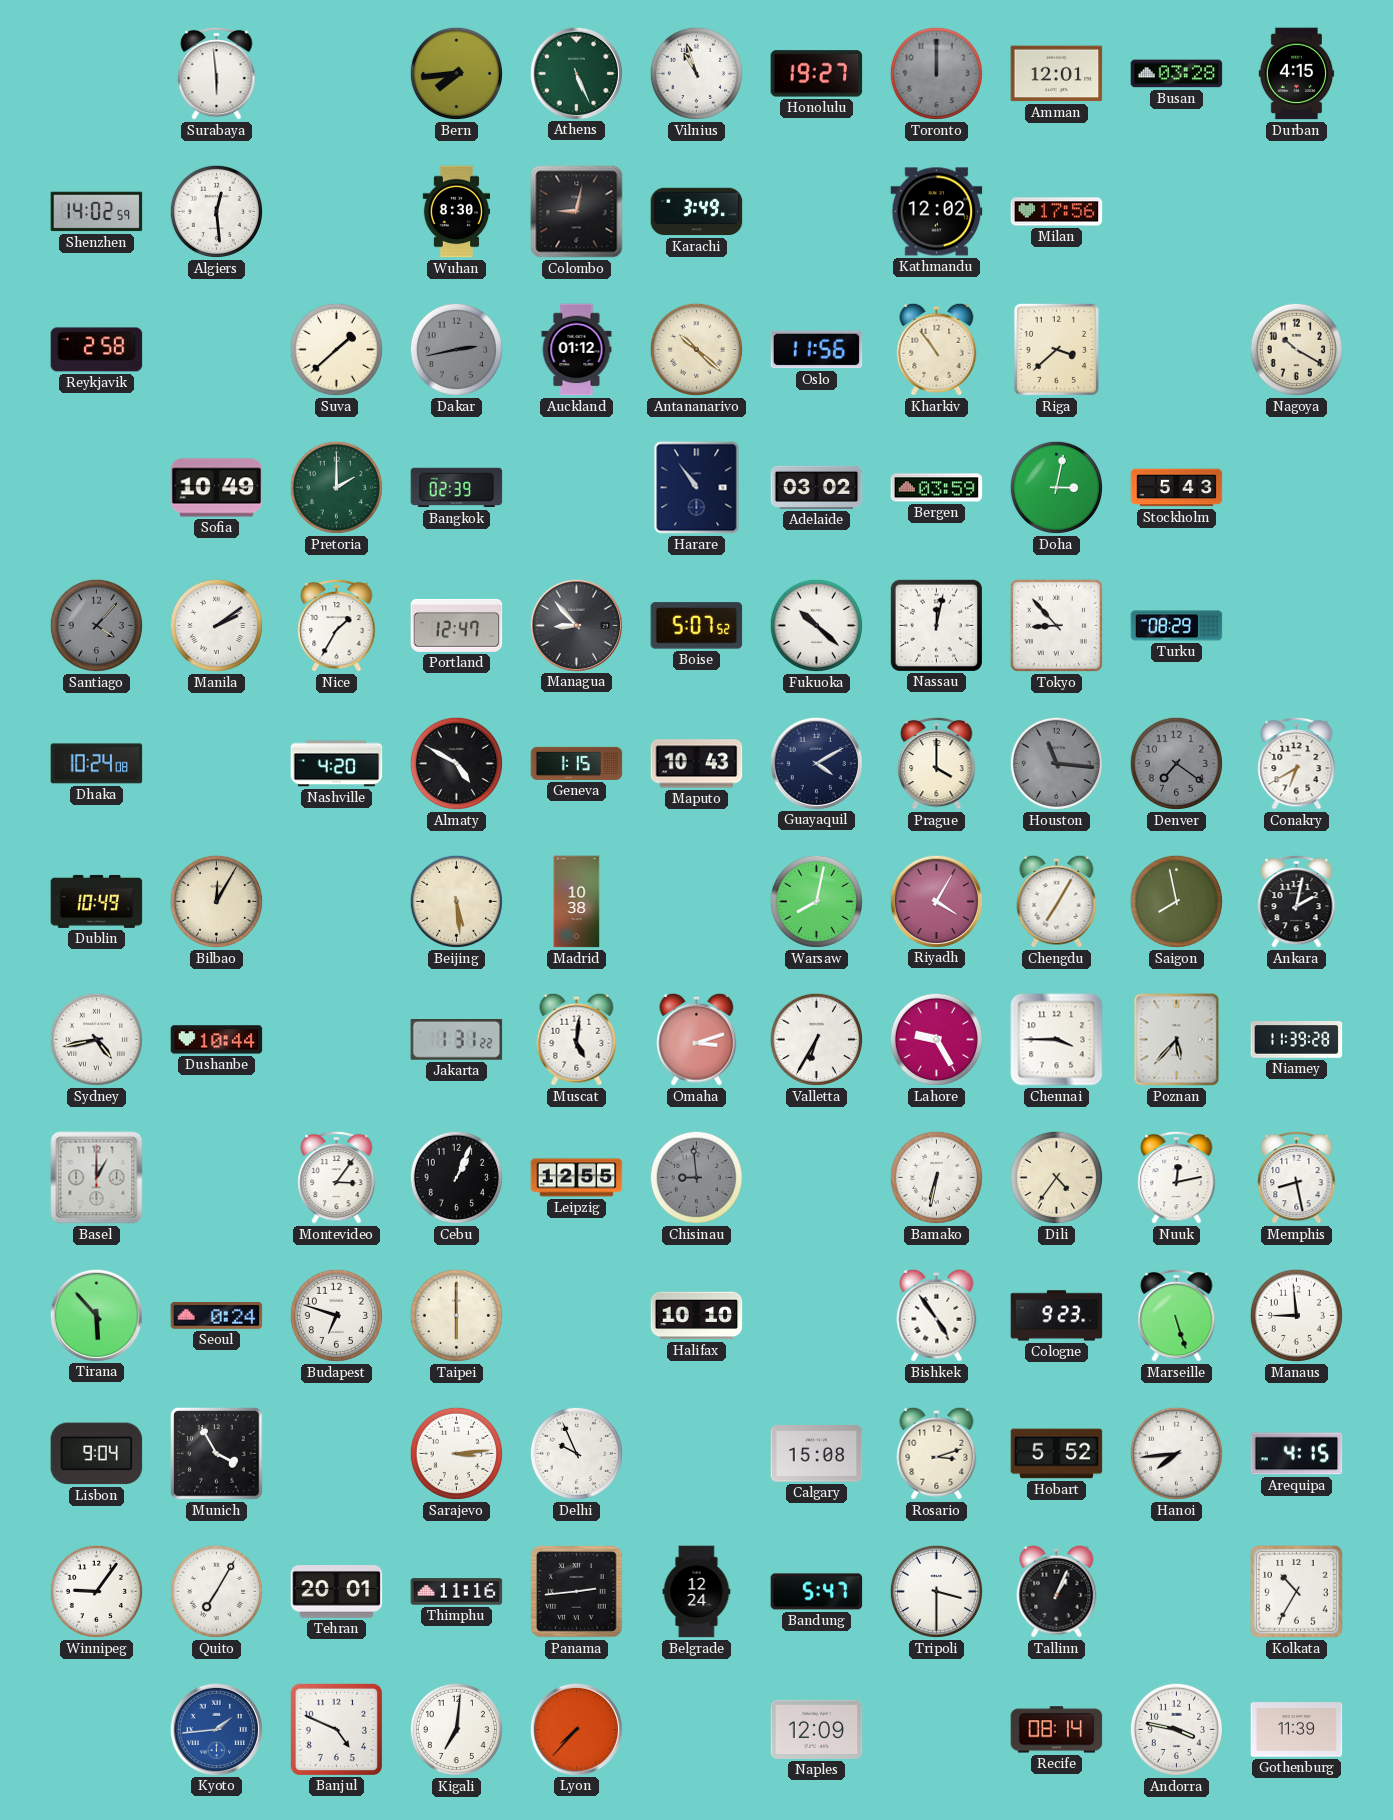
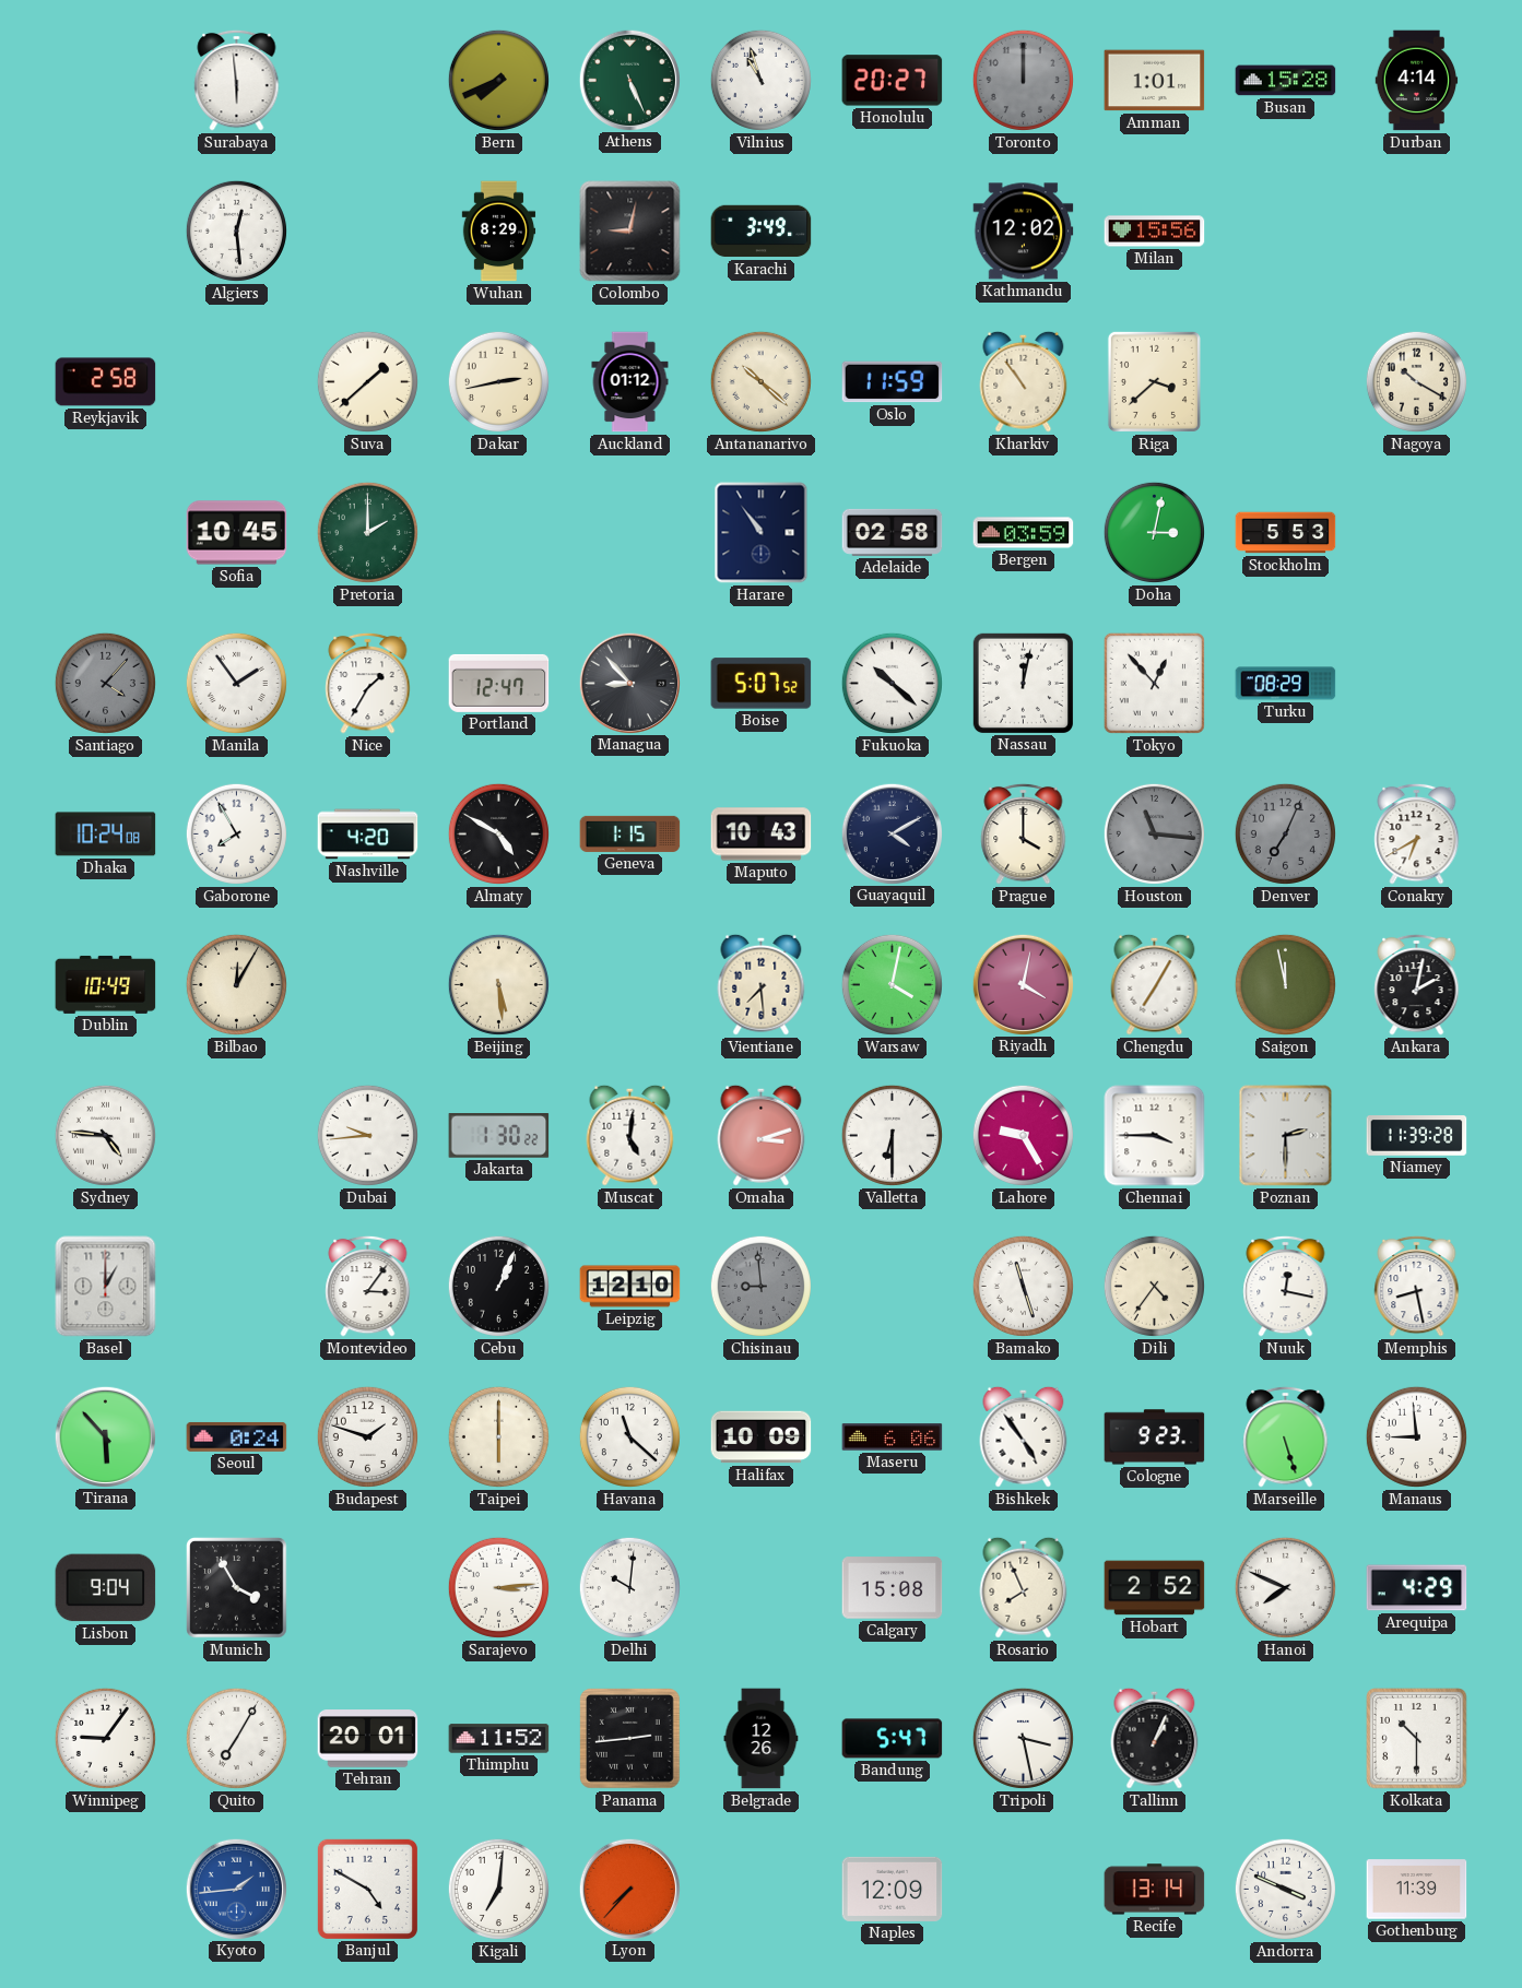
Bern: 7:44 -> 7:41
Honolulu: 19:27 -> 20:27
Amman: 12:01 -> 1:01
Busan: 03:28 -> 15:28
Durban: 4:15 -> 4:14
Shenzhen: 14:02 -> none
Wuhan: 8:30 -> 8:29
Milan: 17:56 -> 15:56
Dakar dial: grey -> cream
Oslo: 11:56 -> 11:59
Sofia: 10:49 -> 10:45
Bangkok: 02:39 -> none
Adelaide: 03:02 -> 02:58
Stockholm: 5:43 -> 5:53
Manila: 2:09 -> 1:54
Tokyo: 8:53 -> 12:53
Gaborone: none -> 7:55
Denver: 7:21 -> 7:04
Madrid: 10:38 -> none
Vientiane: none -> 7:29
Warsaw: 8:02 -> 4:02
Riyadh: 4:05 -> 4:02
Saigon: 7:58 -> 11:58
Sydney: 4:43 -> 4:46
Dushanbe: 10:44 -> none
Dubai: none -> 9:44
Jakarta: 1:31 -> 1:30
Valletta: 6:35 -> 6:30
Poznan: 5:37 -> 2:30
Leipzig: 12:55 -> 12:10
Bamako: 6:32 -> 11:27
Nuuk: 12:13 -> 12:17
Budapest: 6:48 -> 1:48
Havana: none -> 11:22
Halifax: 10:10 -> 10:09
Maseru: none -> 6:06
Delhi: 9:56 -> 10:01
Rosario: 3:12 -> 7:56
Hobart: 5:52 -> 2:52
Hanoi: 7:44 -> 7:49
Arequipa: 4:15 -> 4:29
Thimphu: 11:16 -> 11:52
Belgrade: 12:24 -> 12:26
Tripoli: 3:30 -> 3:28
Kolkata: 10:35 -> 10:30
Banjul: 4:49 -> 4:50
Recife: 08:14 -> 13:14
Andorra: 3:47 -> 3:49
